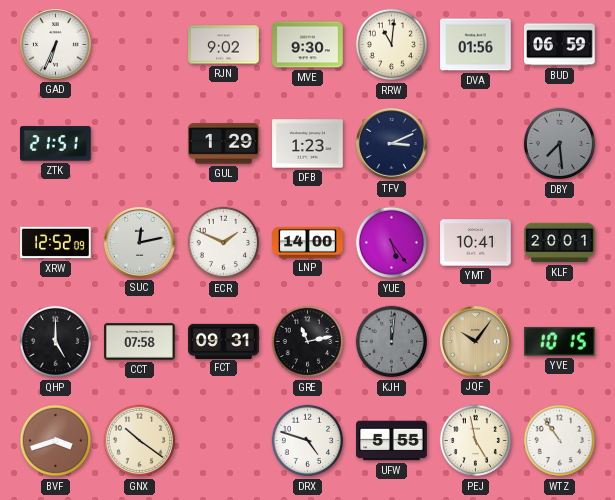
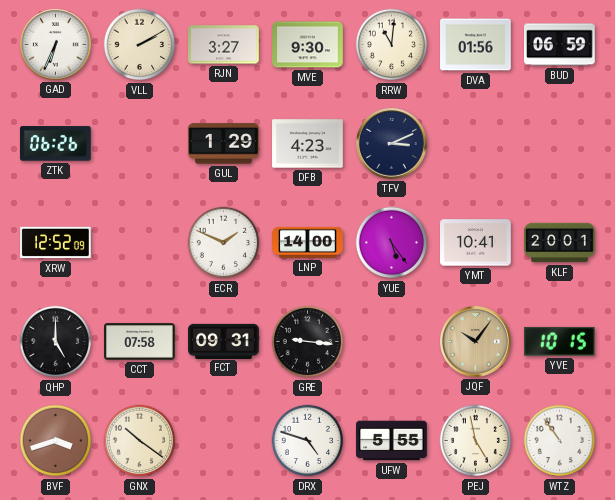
VLL: none -> 2:10
RJN: 9:02 -> 3:27
ZTK: 21:51 -> 06:26
DFB: 1:23 -> 4:23
DBY: 7:29 -> none
SUC: 12:13 -> none
GRE: 11:13 -> 9:16
KJH: 12:01 -> none
